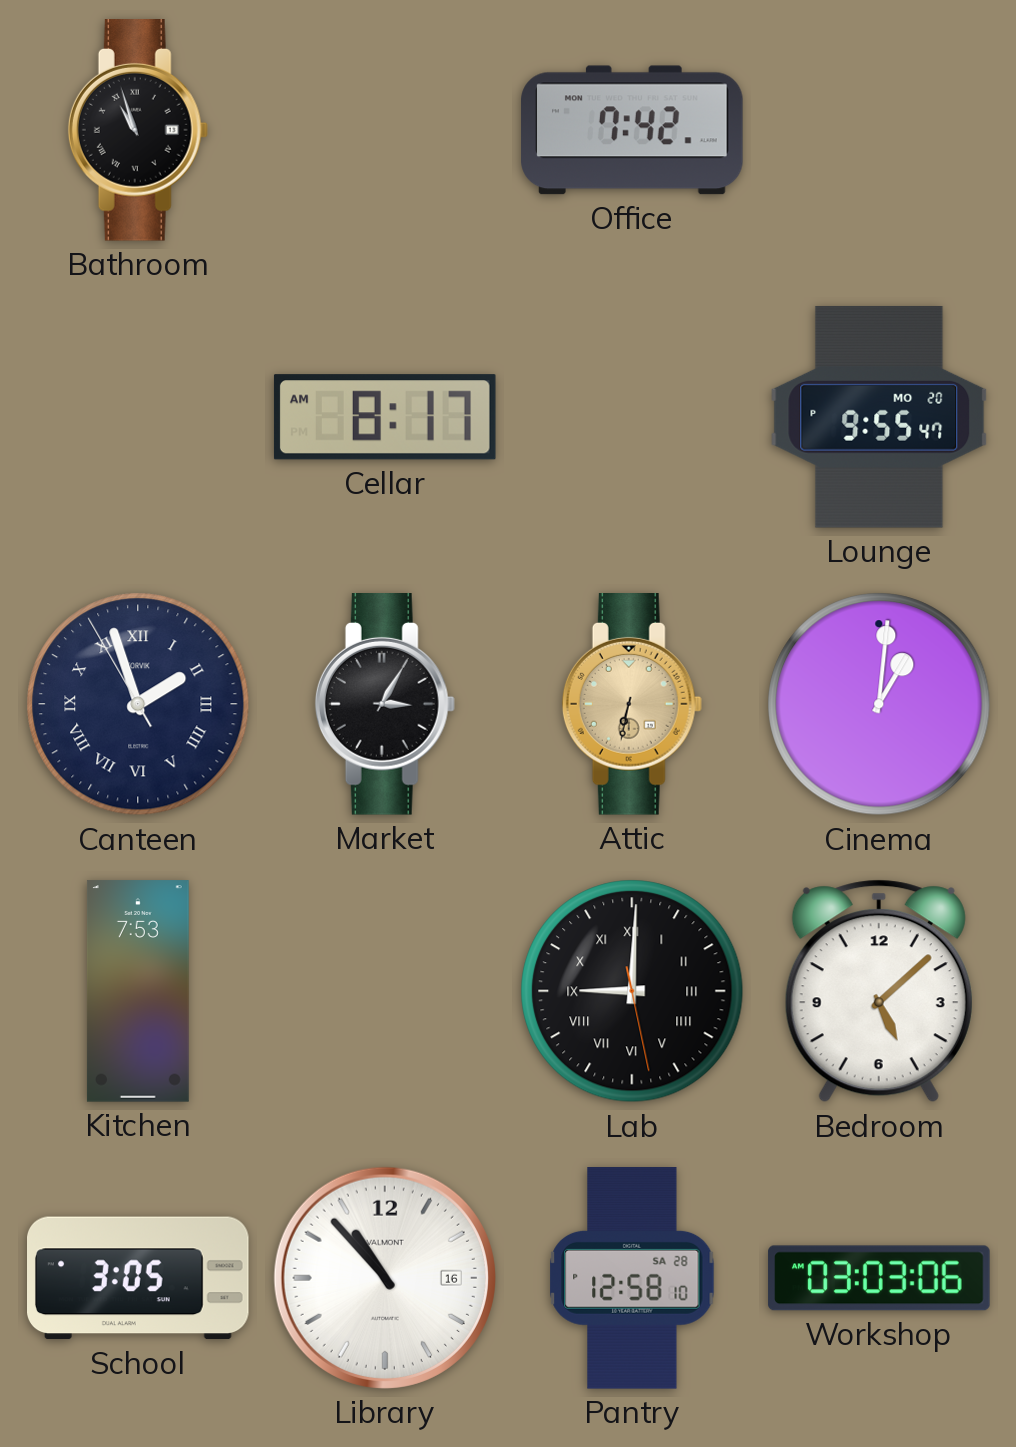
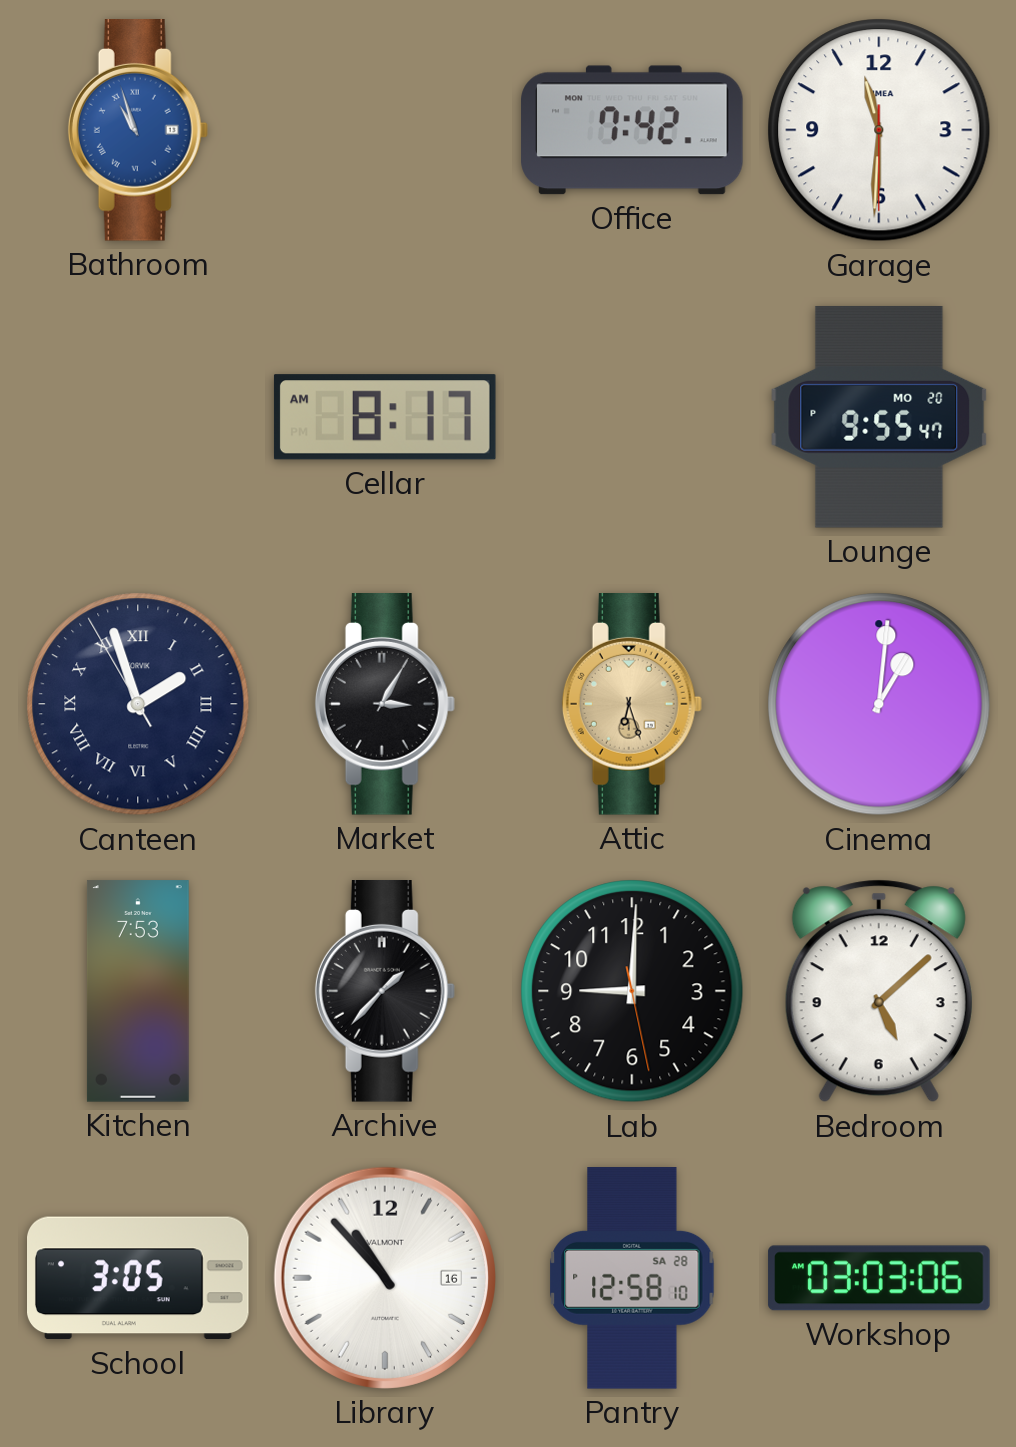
Bathroom dial: black -> blue
Garage: none -> 11:30
Attic: 6:32 -> 6:27
Archive: none -> 1:37
Lab numerals: Roman -> Arabic
